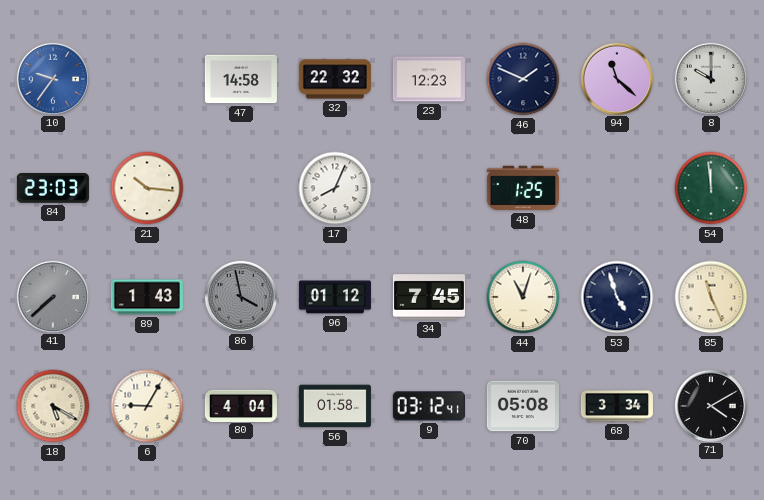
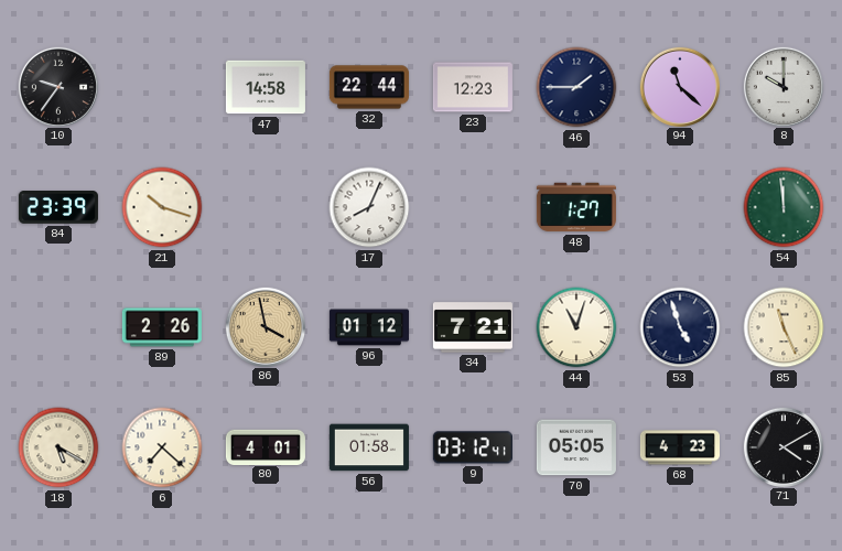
10 dial: blue -> black
32: 22:32 -> 22:44
46: 1:49 -> 1:45
84: 23:03 -> 23:39
21: 10:16 -> 10:18
48: 1:25 -> 1:27
41: 7:38 -> none
89: 1:43 -> 2:26
86 dial: grey -> champagne
34: 7:45 -> 7:21
6: 9:05 -> 7:22
80: 4:04 -> 4:01
70: 05:08 -> 05:05
68: 3:34 -> 4:23
